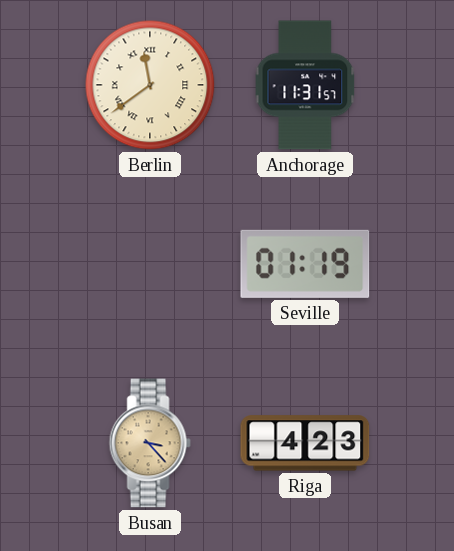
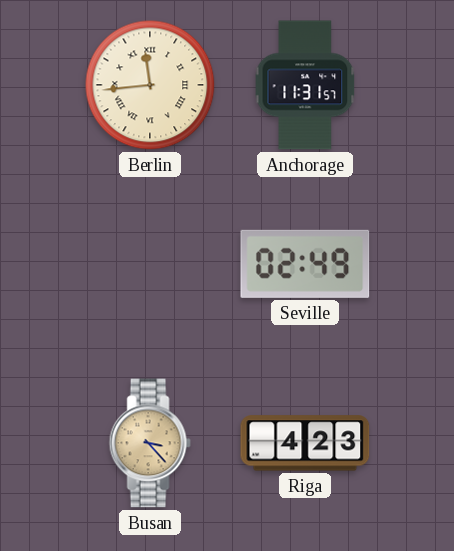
Berlin: 11:39 -> 11:44
Seville: 01:19 -> 02:49
